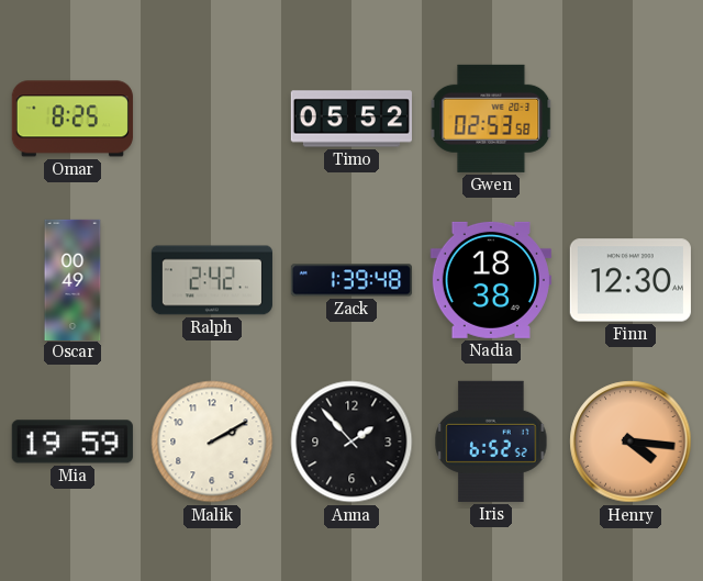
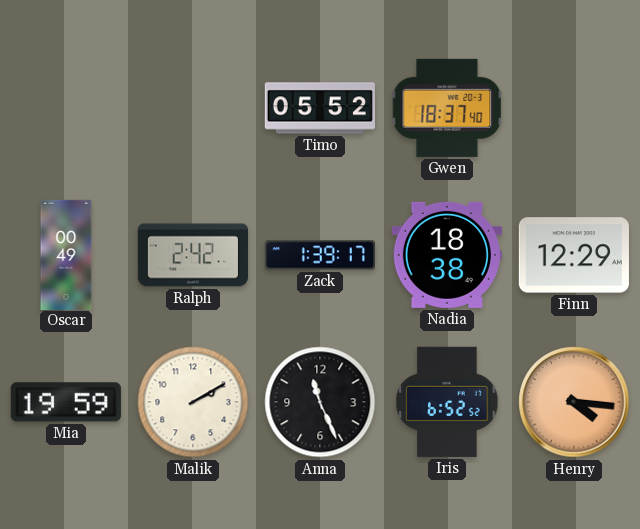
Omar: 8:25 -> none
Gwen: 02:53 -> 18:37
Zack: 1:39:48 -> 1:39:17
Finn: 12:30 -> 12:29
Anna: 1:53 -> 11:26
